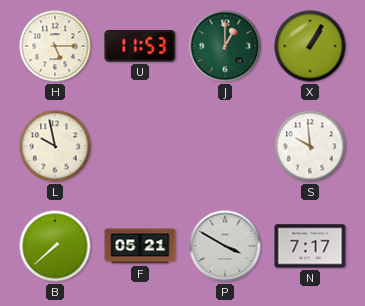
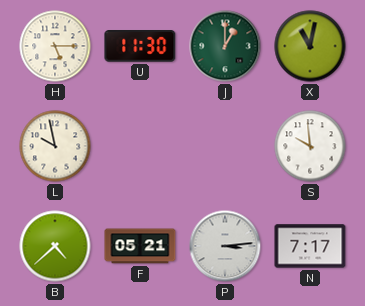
U: 11:53 -> 11:30
X: 1:05 -> 11:02
B: 7:38 -> 4:38
P: 3:50 -> 3:14
